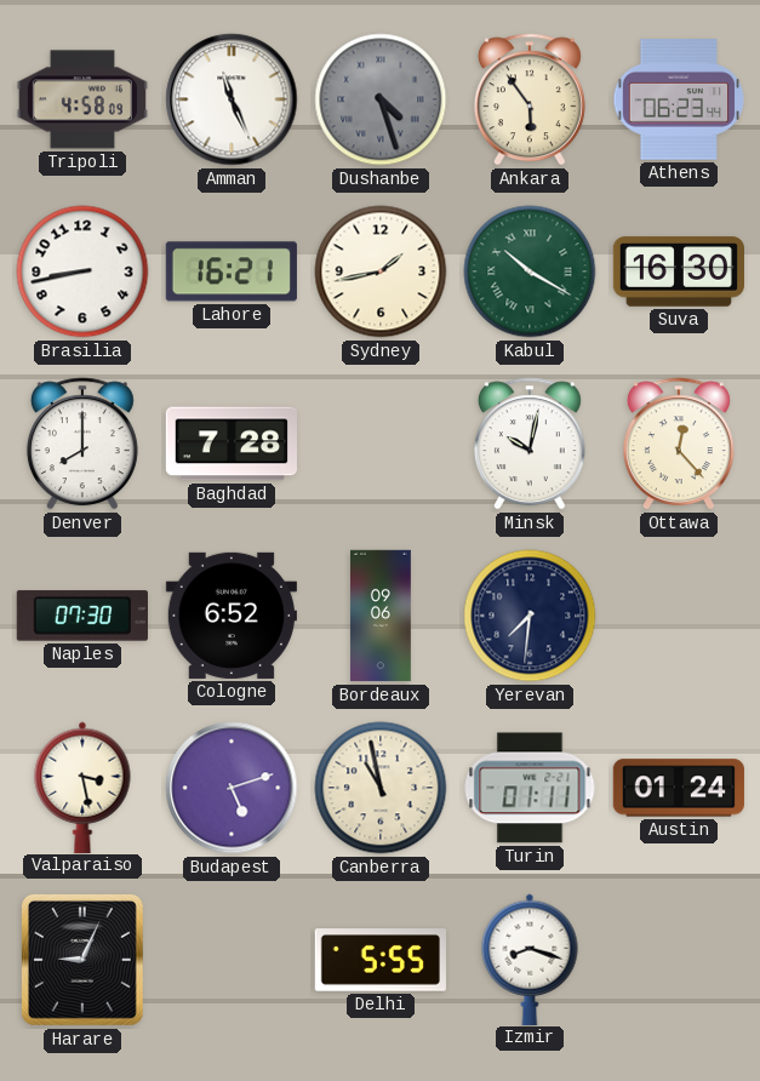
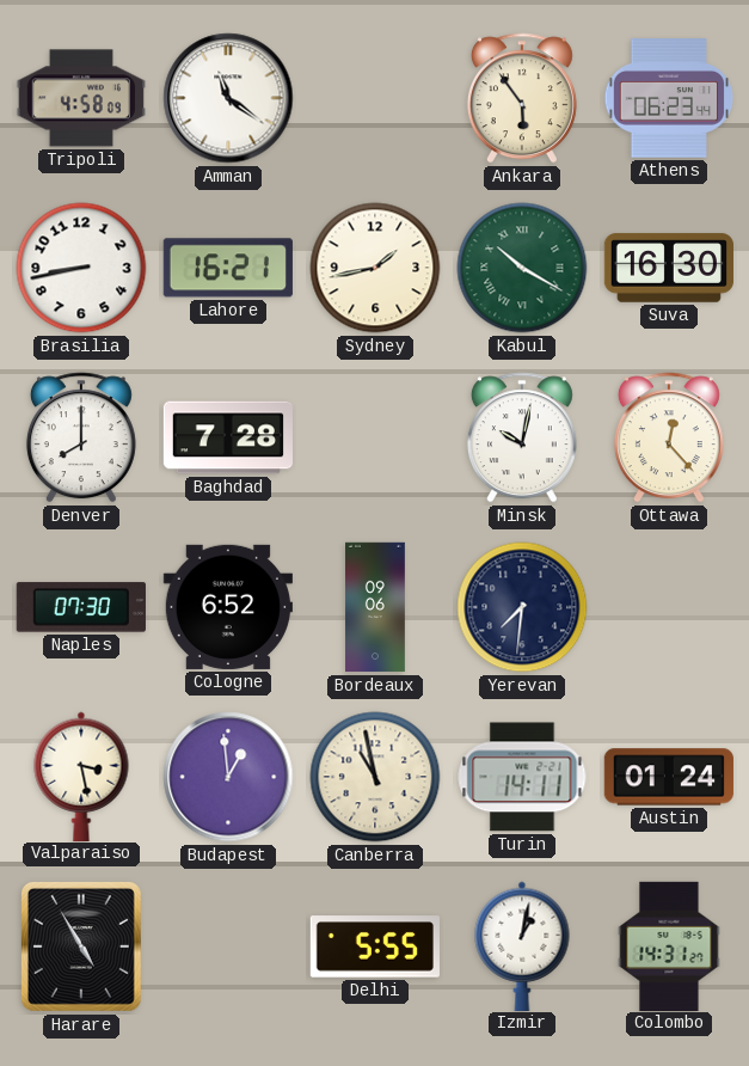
Amman: 11:26 -> 11:21
Dushanbe: 4:27 -> none
Budapest: 5:12 -> 12:59
Turin: 01:11 -> 14:11
Harare: 9:04 -> 4:55
Izmir: 8:18 -> 1:02
Colombo: none -> 14:31
